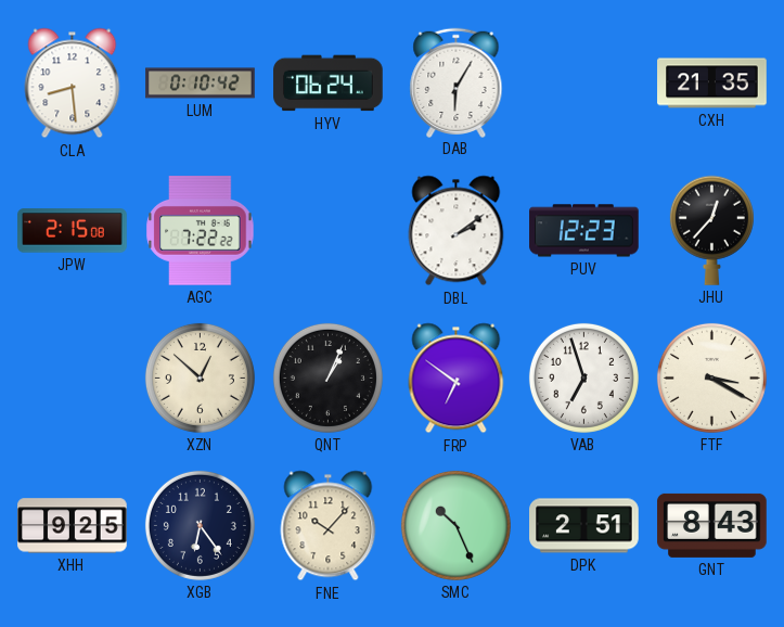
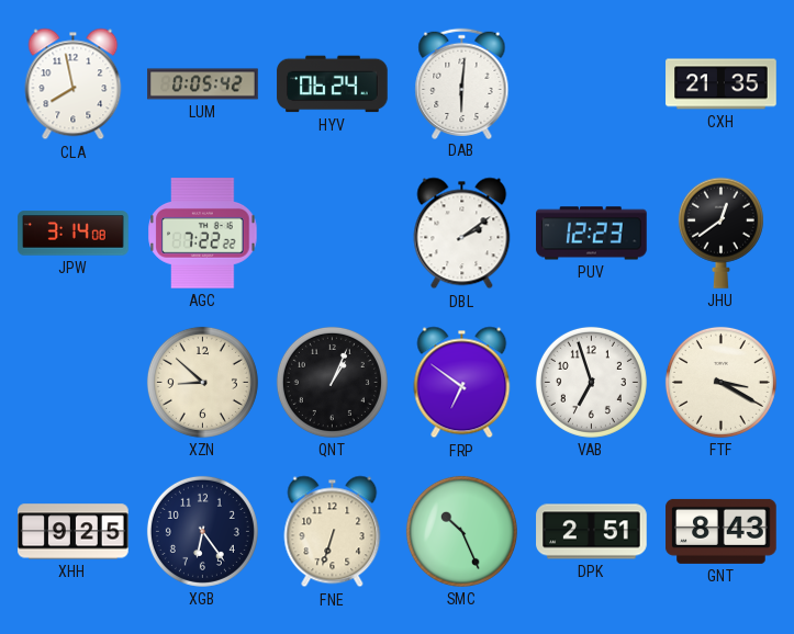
CLA: 8:29 -> 7:58
LUM: 0:10 -> 0:05
DAB: 6:05 -> 6:01
JPW: 2:15 -> 3:14
JHU: 12:37 -> 12:39
XZN: 12:52 -> 8:52
FNE: 10:07 -> 6:33
